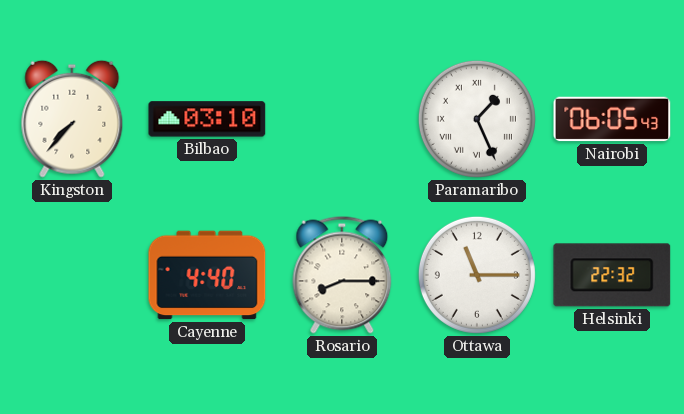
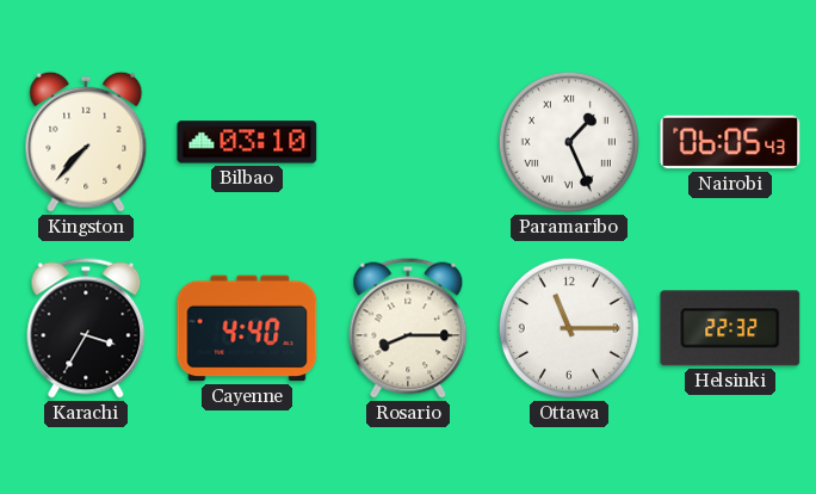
Karachi: none -> 3:35
